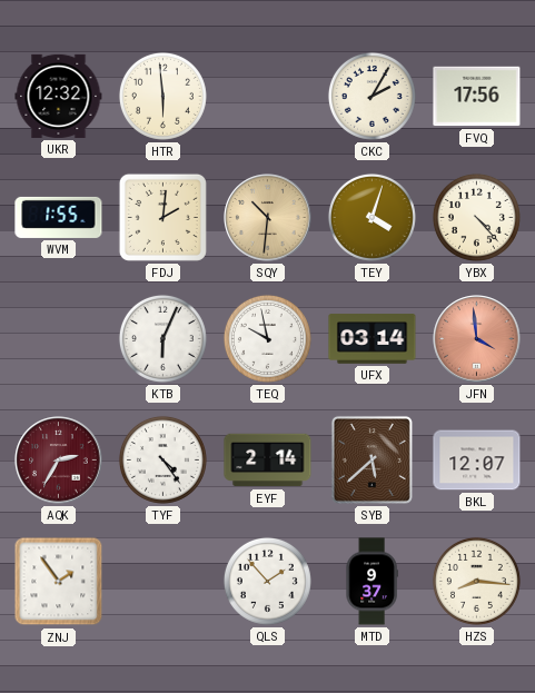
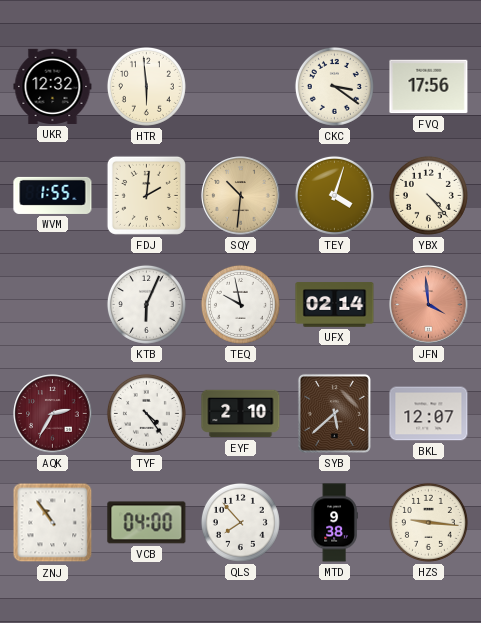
CKC: 2:05 -> 3:21
UFX: 03:14 -> 02:14
EYF: 2:14 -> 2:10
ZNJ: 1:54 -> 10:54
VCB: none -> 04:00
QLS: 1:53 -> 7:53
MTD: 9:37 -> 9:38
HZS: 8:16 -> 9:16
